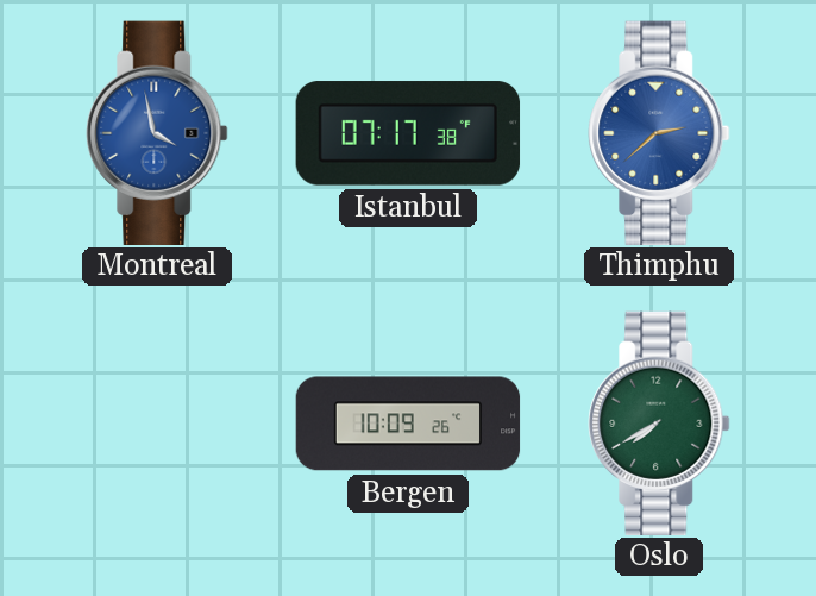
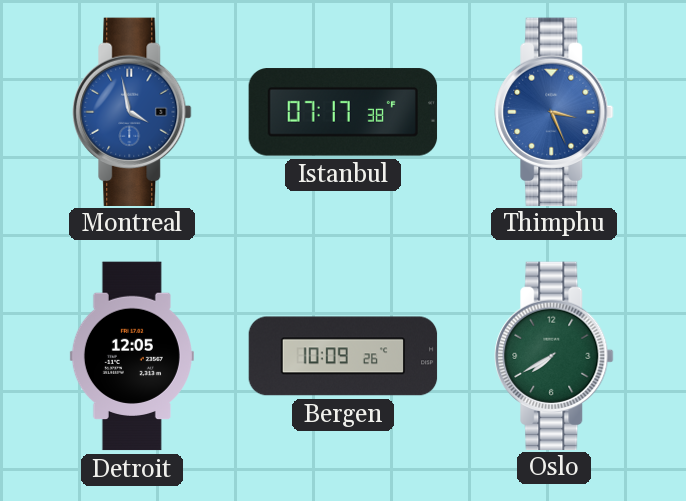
Thimphu: 2:38 -> 3:26
Detroit: none -> 12:05
